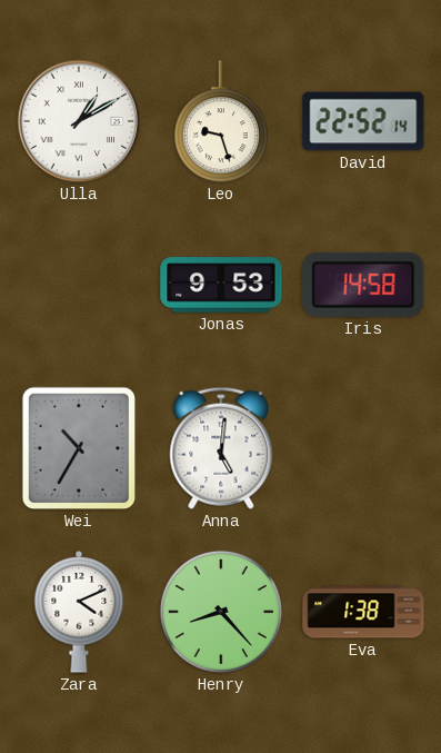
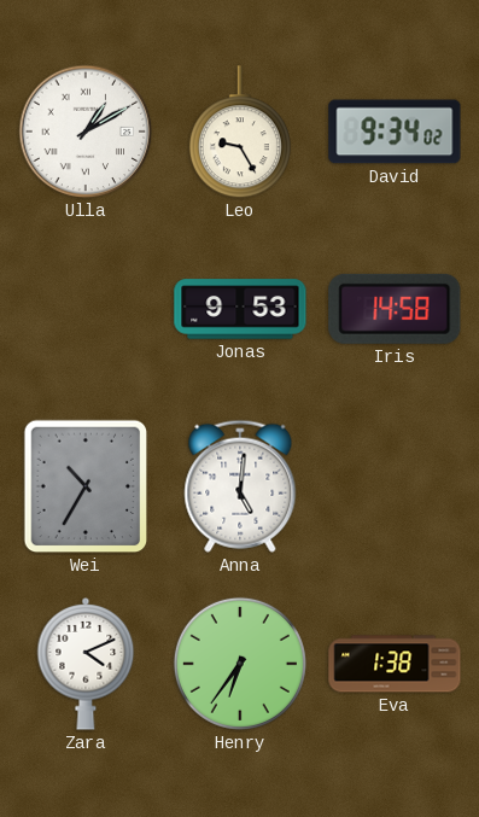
Leo: 9:27 -> 9:25
David: 22:52 -> 9:34
Henry: 8:23 -> 6:36
